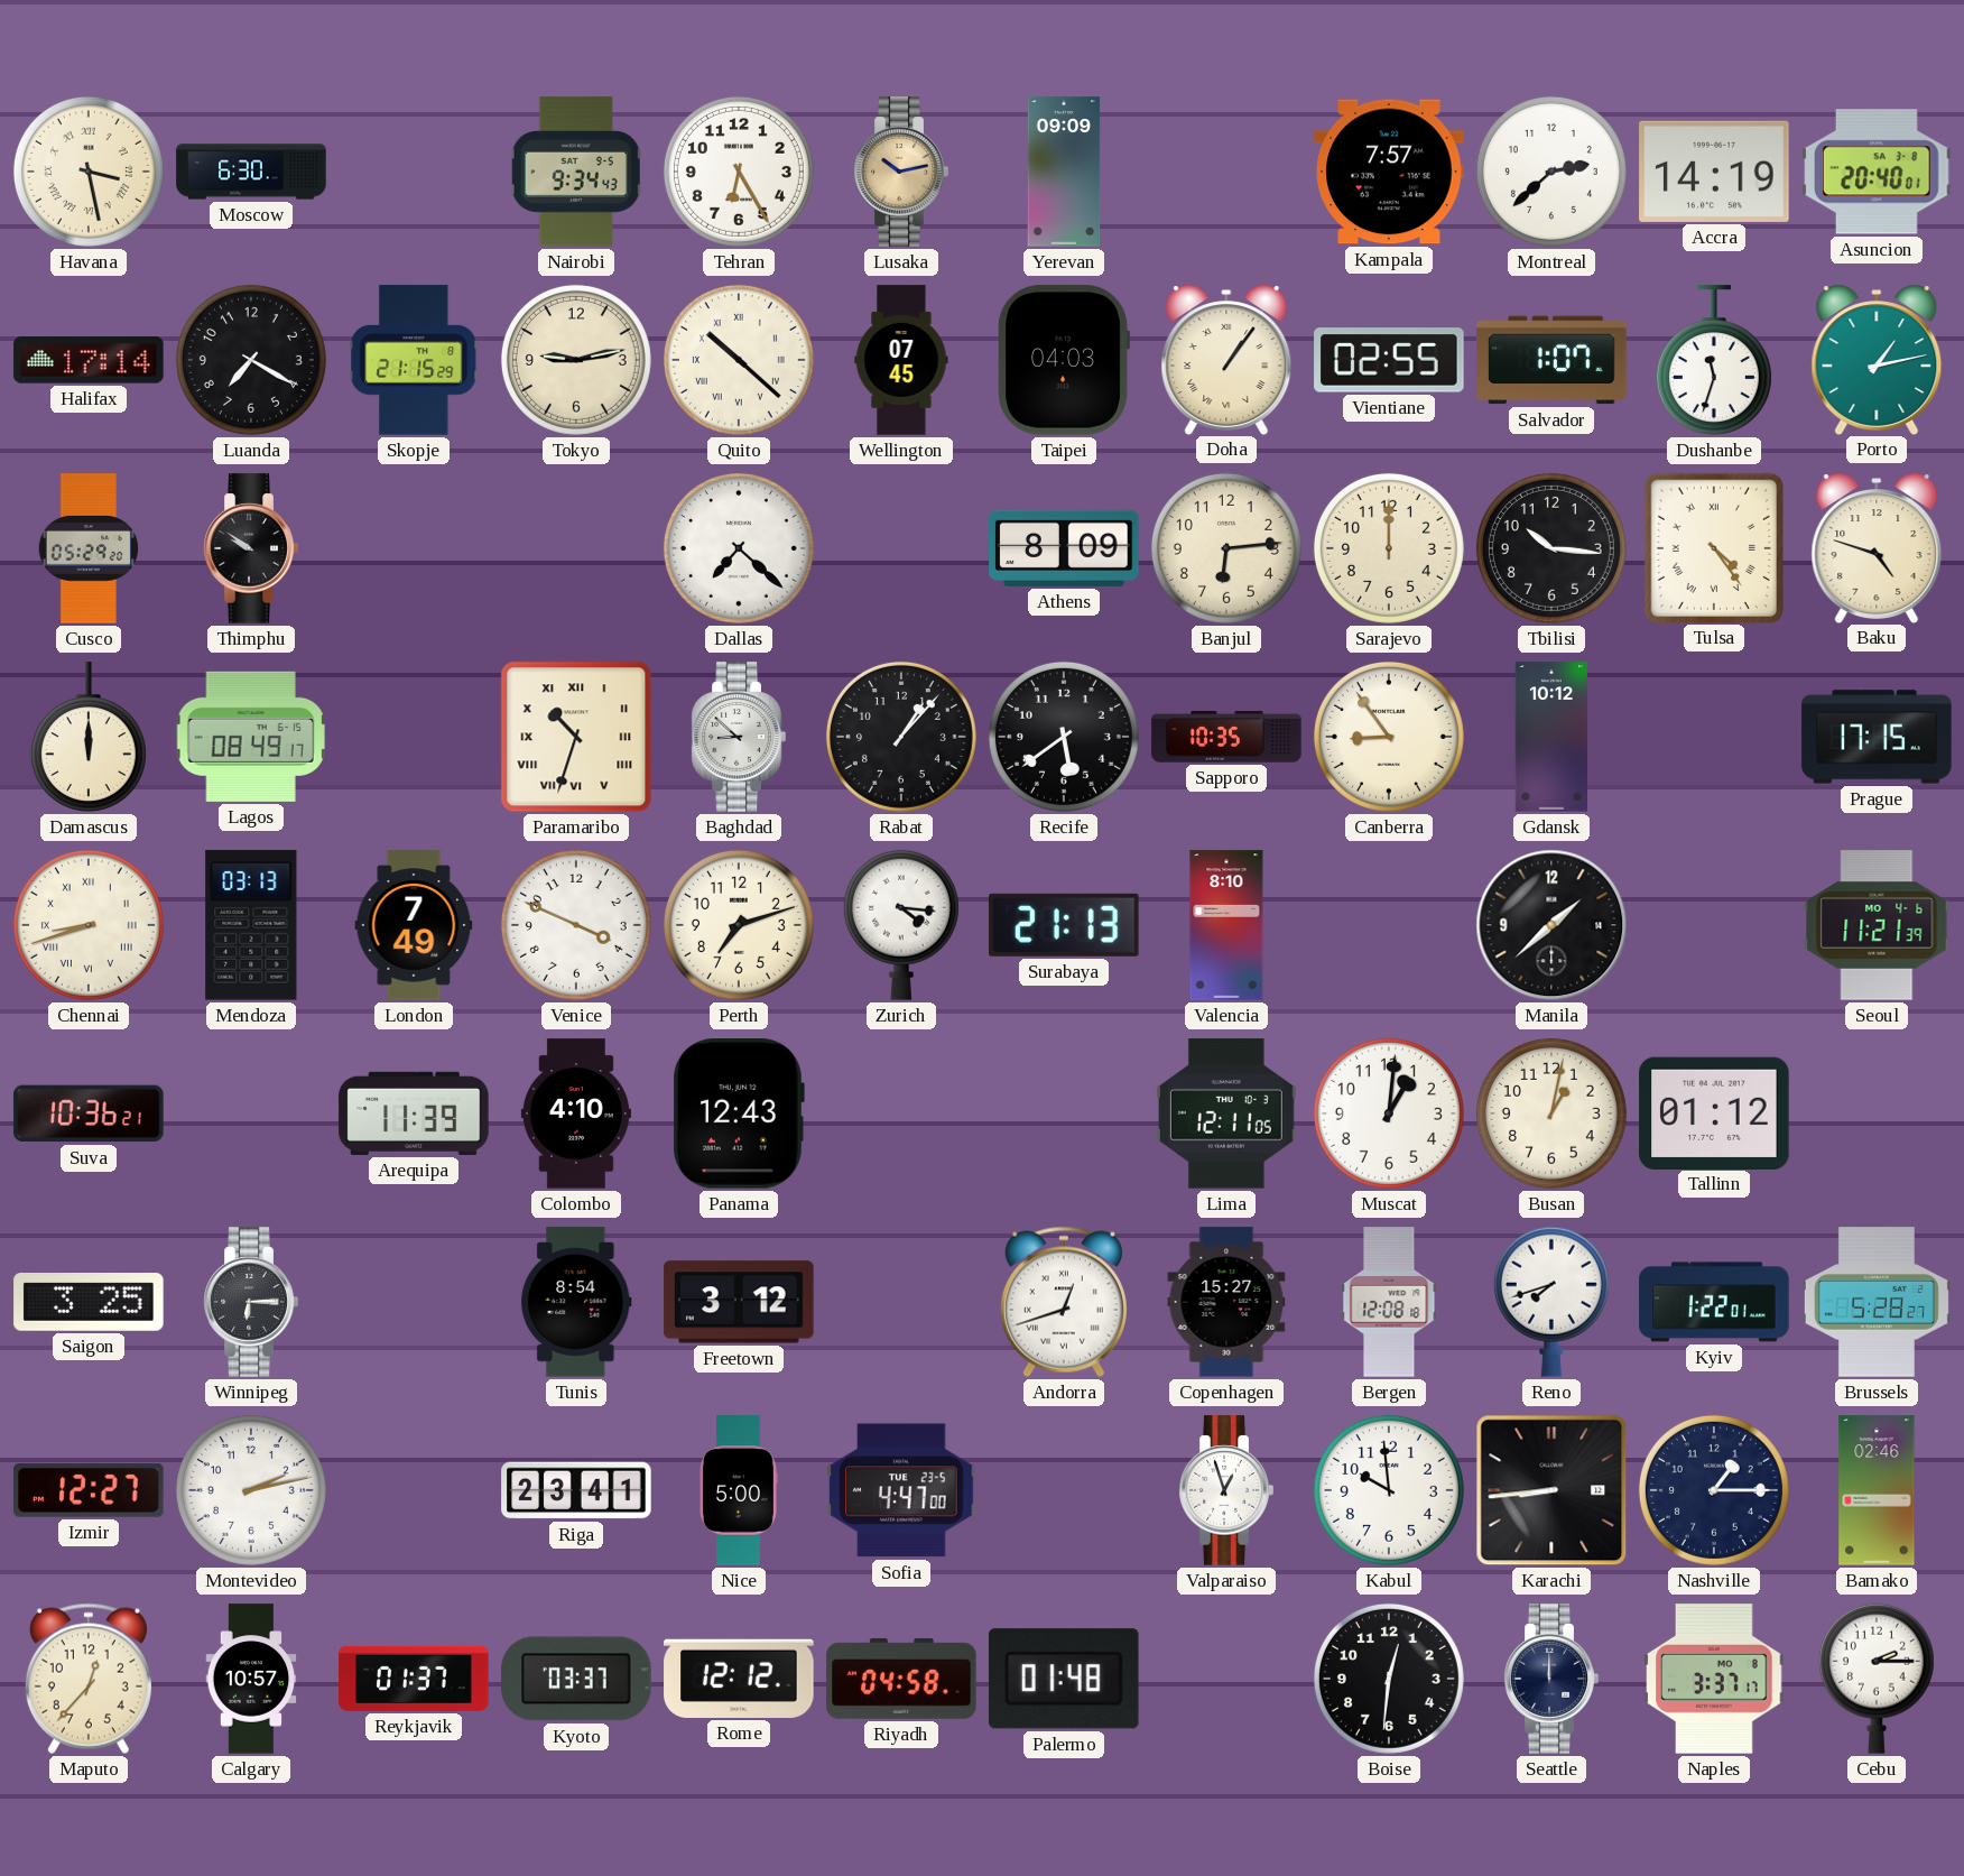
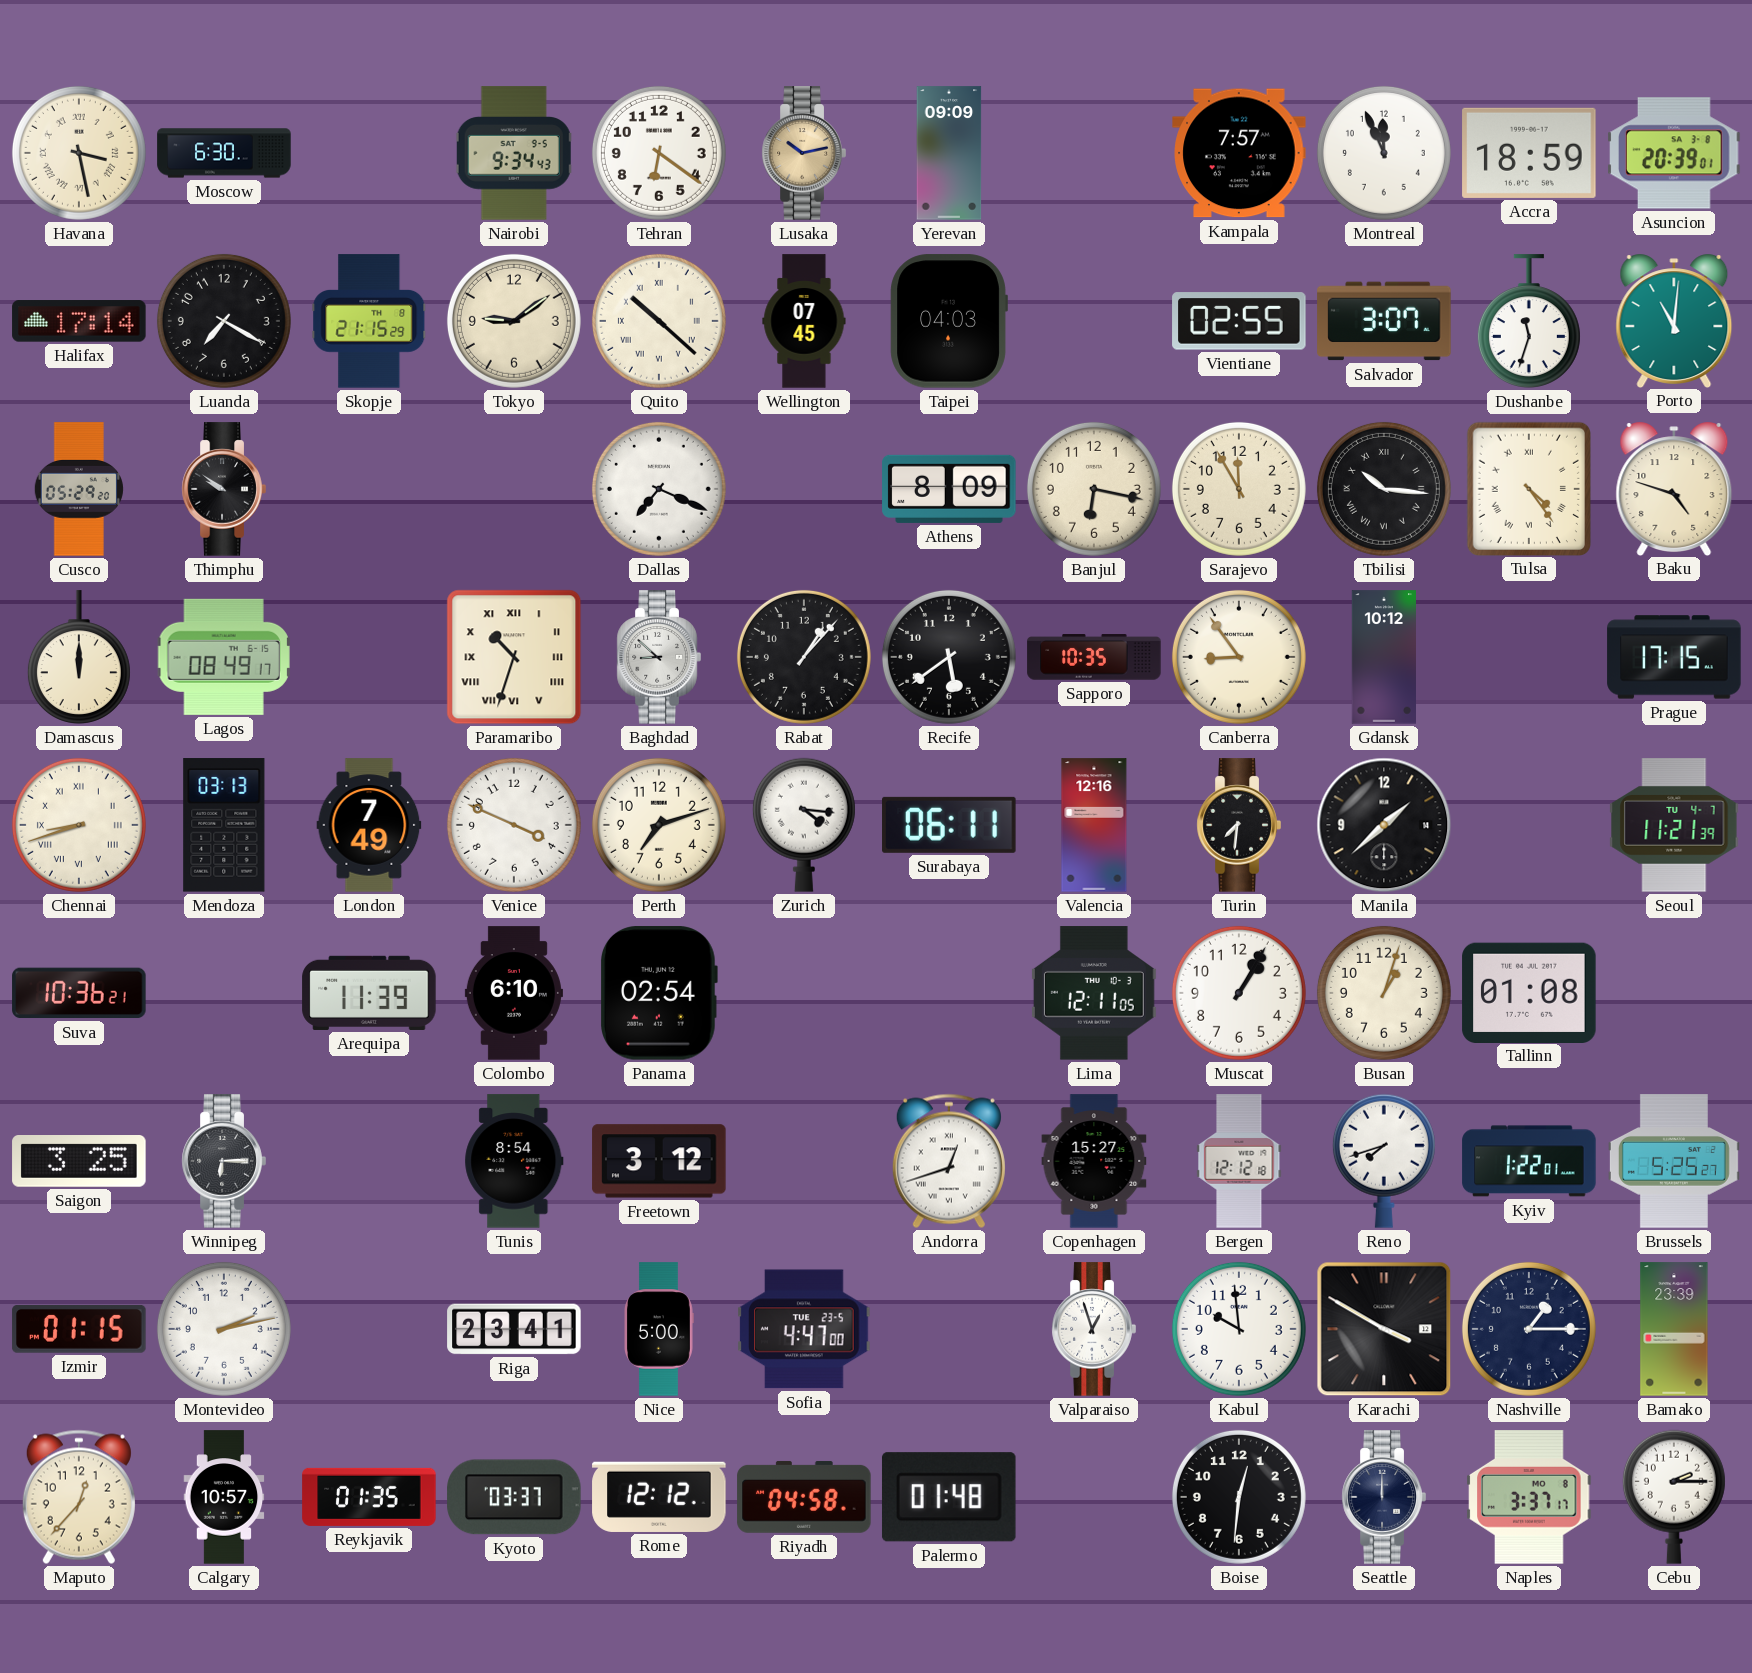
Tehran: 6:25 -> 6:21
Montreal: 2:38 -> 11:56
Accra: 14:19 -> 18:59
Asuncion: 20:40 -> 20:39
Tokyo: 9:13 -> 9:09
Doha: 1:06 -> none
Salvador: 1:07 -> 3:07
Porto: 1:13 -> 11:01
Dallas: 7:22 -> 7:19
Banjul: 6:14 -> 6:17
Sarajevo: 12:00 -> 11:55
Tbilisi numerals: Arabic -> Roman
Surabaya: 21:13 -> 06:11
Valencia: 8:10 -> 12:16
Turin: none -> 7:31
Seoul date: MO 4-6 -> TU 4-7
Colombo: 4:10 -> 6:10
Panama: 12:43 -> 02:54
Muscat: 1:01 -> 1:05
Busan: 1:02 -> 1:03
Tallinn: 01:12 -> 01:08
Bergen: 12:08 -> 12:12
Brussels: 5:28 -> 5:25
Izmir: 12:27 -> 01:15
Karachi: 8:44 -> 3:50
Bamako: 02:46 -> 23:39
Reykjavik: 01:37 -> 01:35
